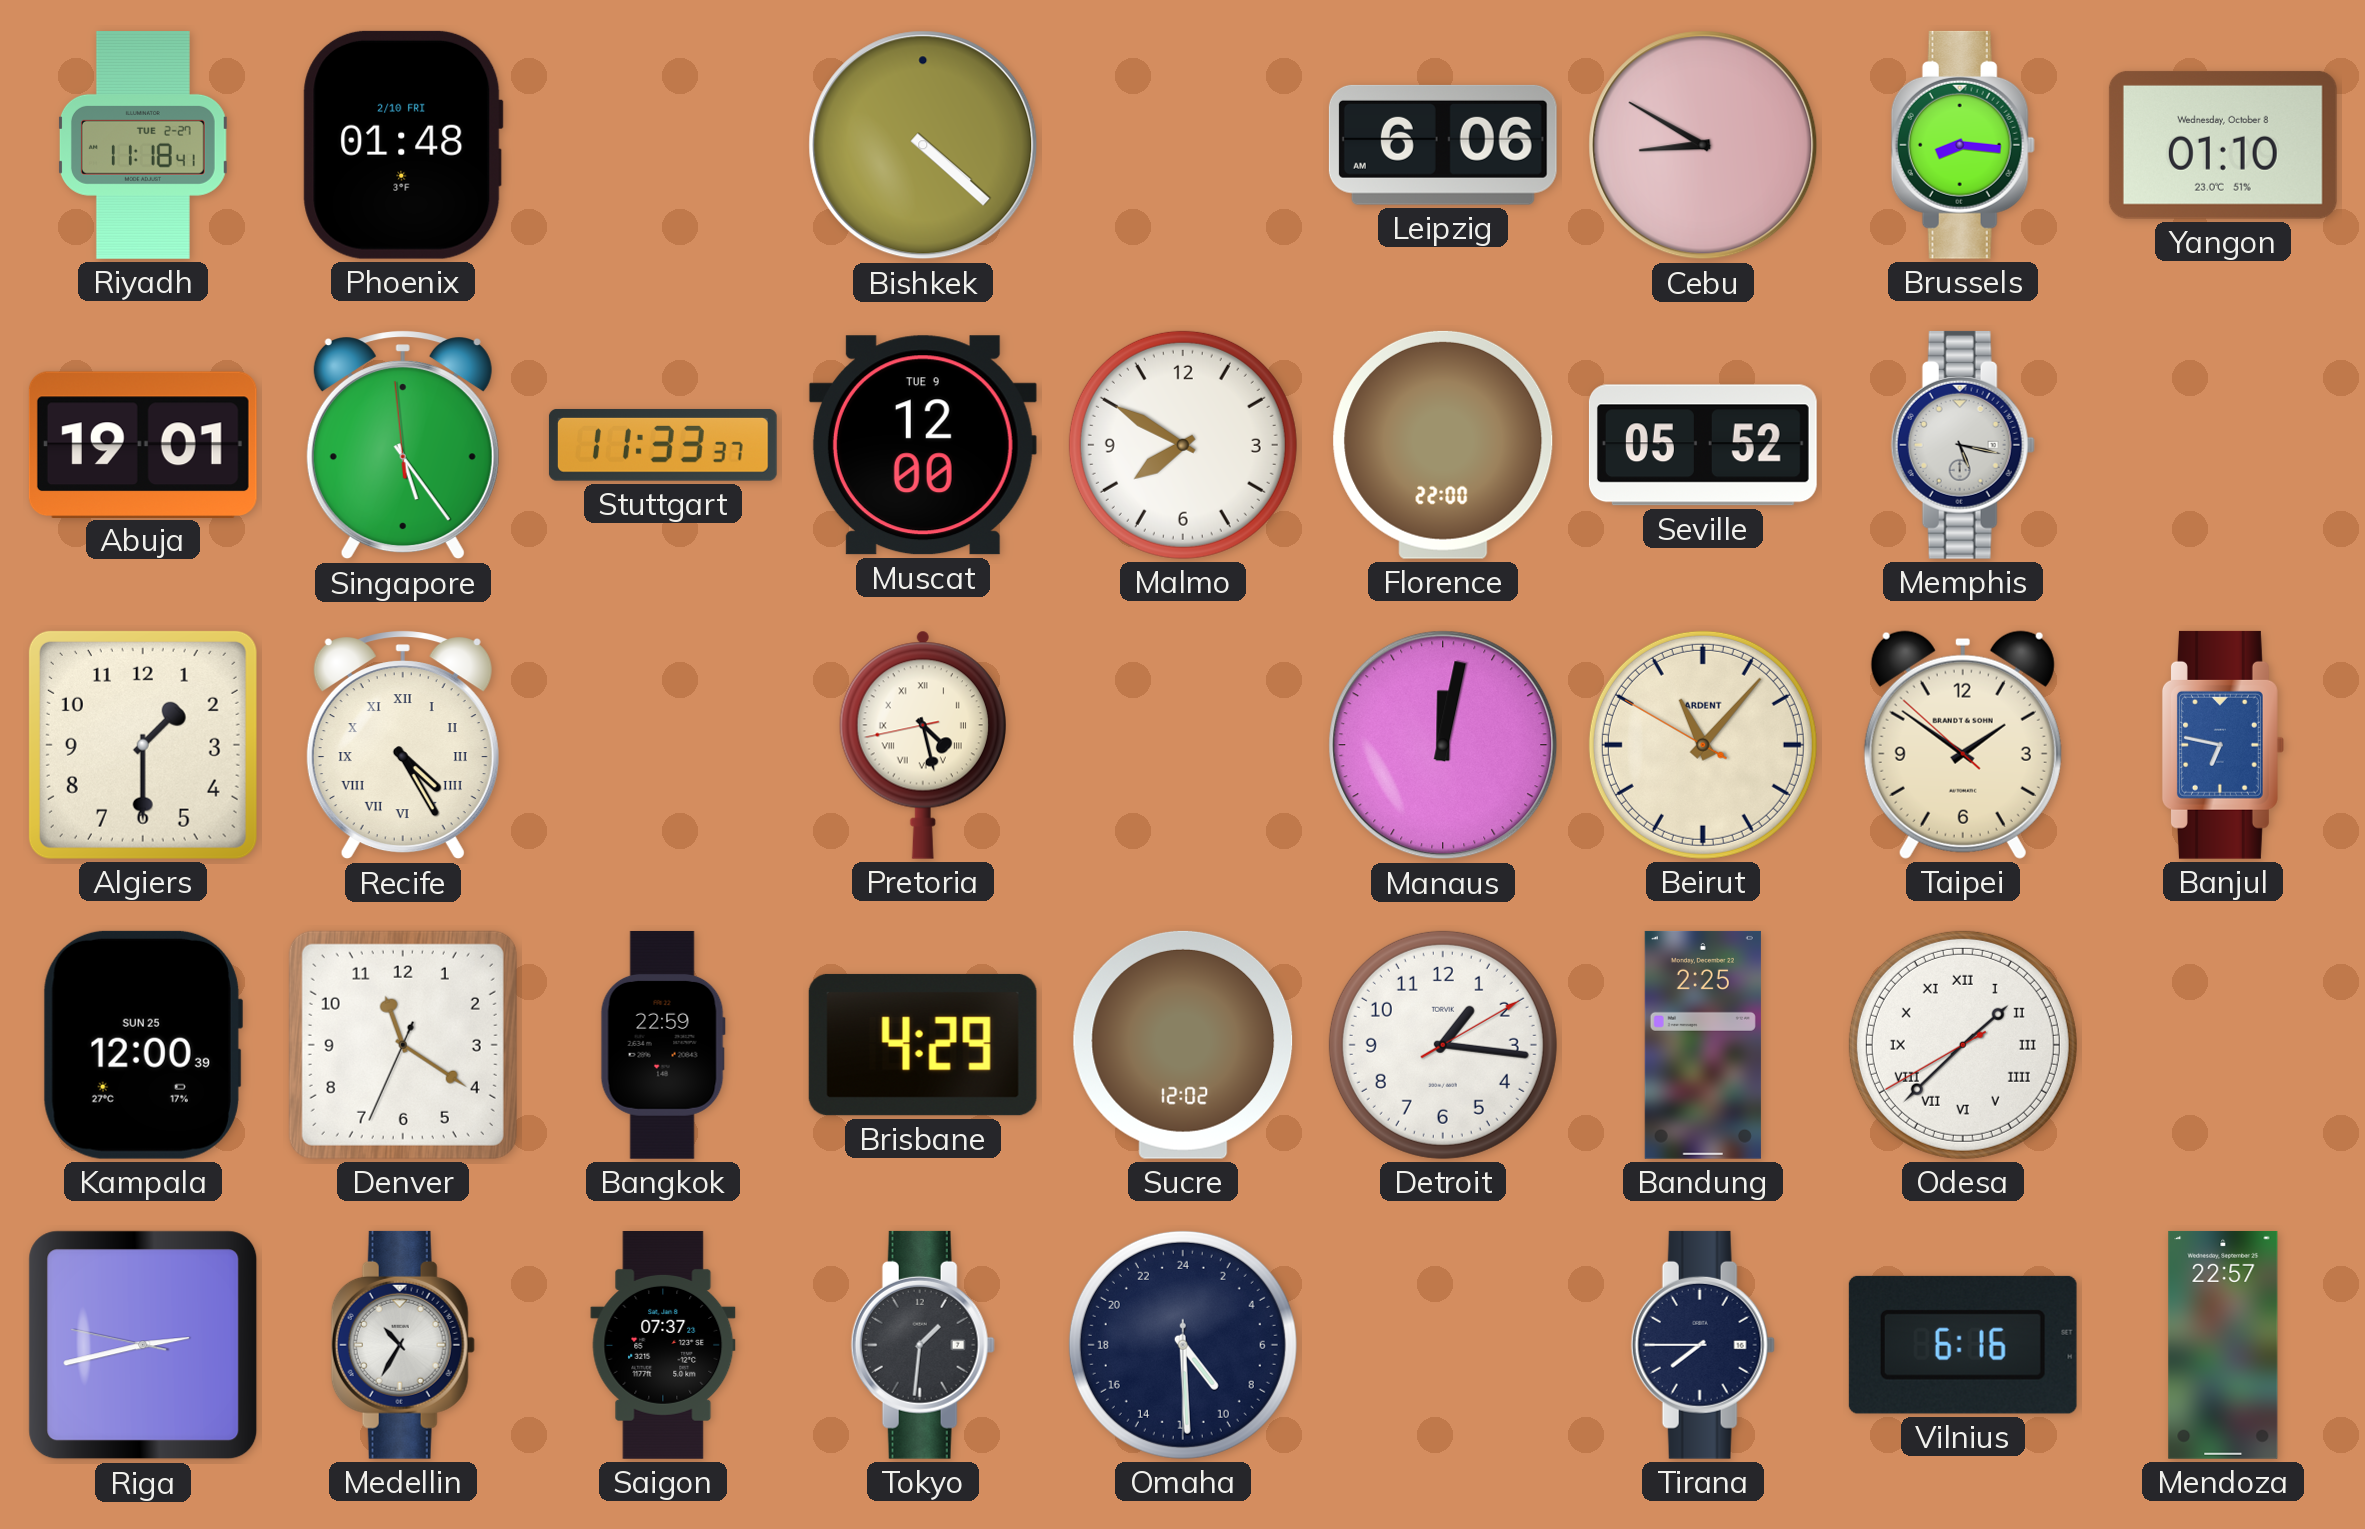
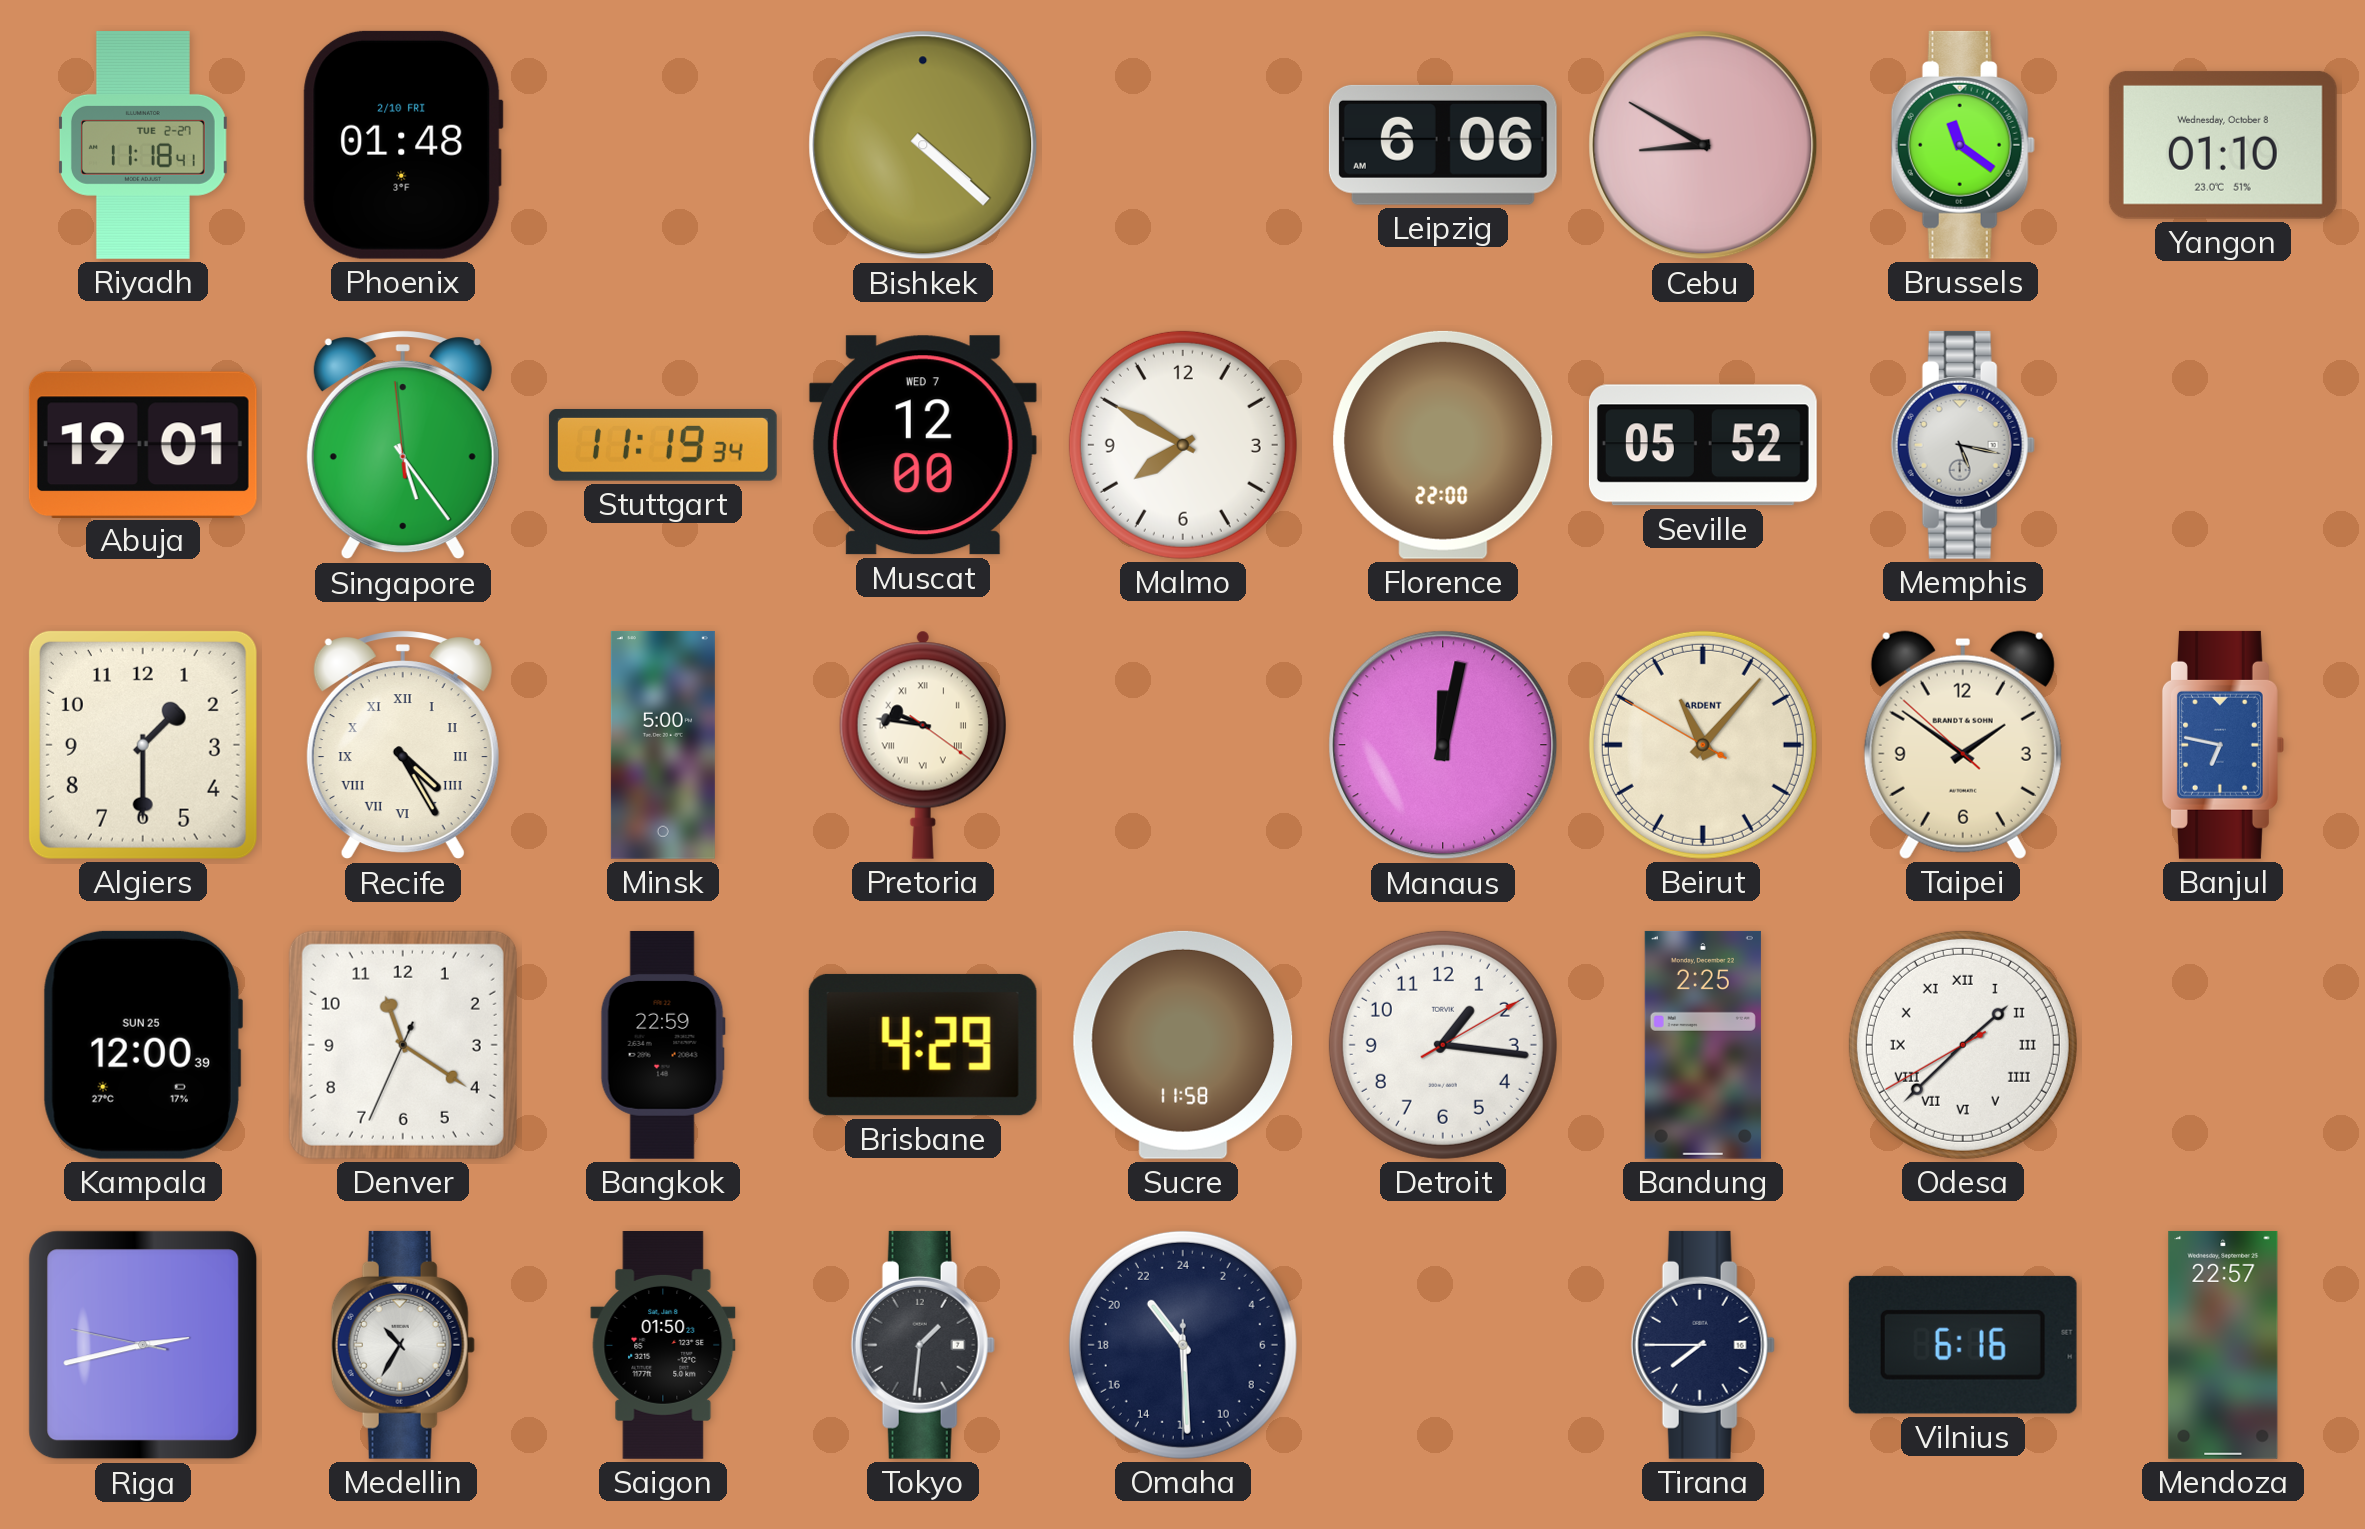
Brussels: 8:16 -> 11:21
Stuttgart: 11:33 -> 11:19
Muscat date: TUE 9 -> WED 7
Minsk: none -> 5:00
Pretoria: 4:27 -> 9:46
Sucre: 12:02 -> 11:58
Saigon: 07:37 -> 01:50
Omaha: 9:29 -> 21:29
